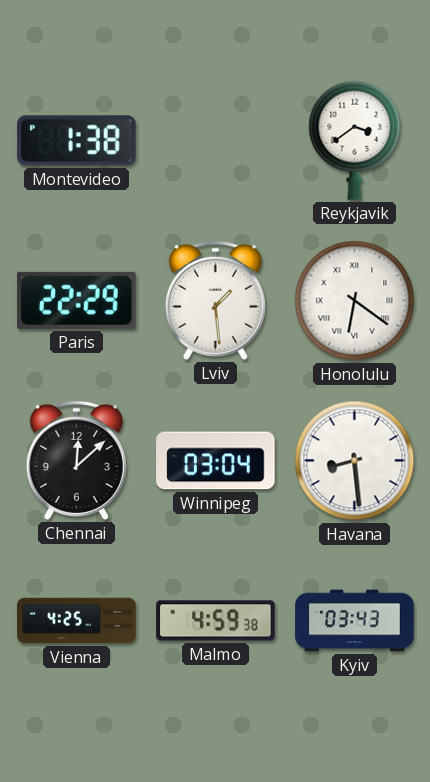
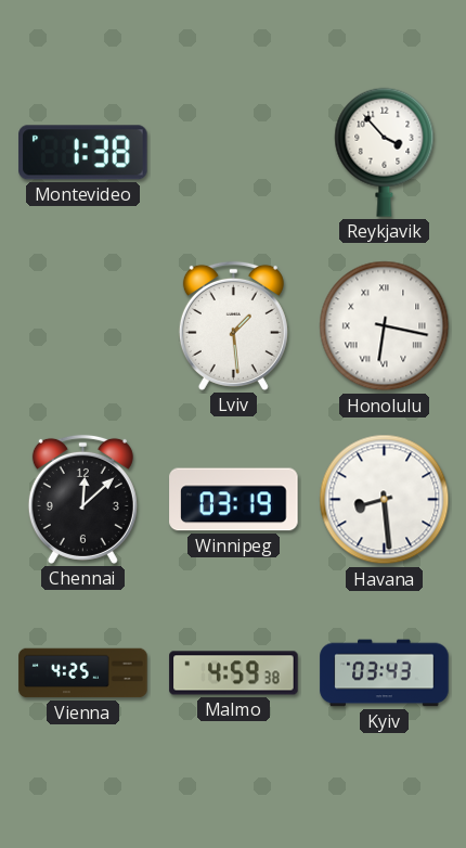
Reykjavik: 3:39 -> 3:53
Paris: 22:29 -> none
Honolulu: 6:21 -> 6:17
Winnipeg: 03:04 -> 03:19
